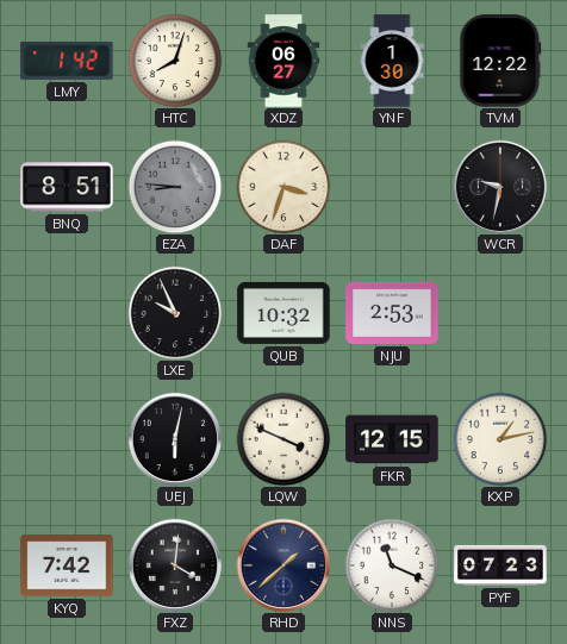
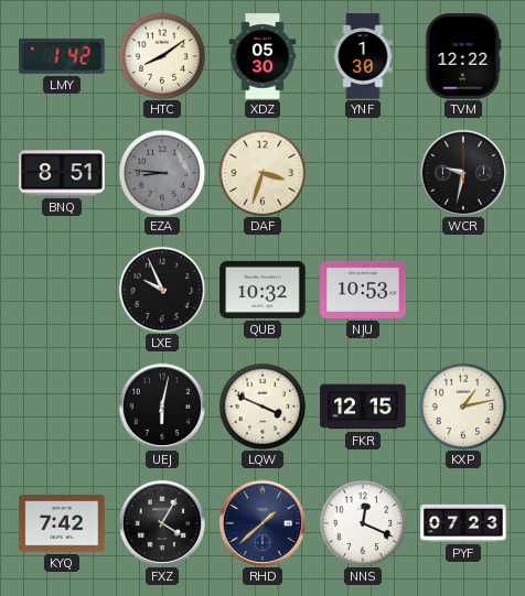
HTC: 8:03 -> 8:09
XDZ: 06:27 -> 05:30
NJU: 2:53 -> 10:53
FXZ: 4:01 -> 4:05
NNS: 11:19 -> 12:19
